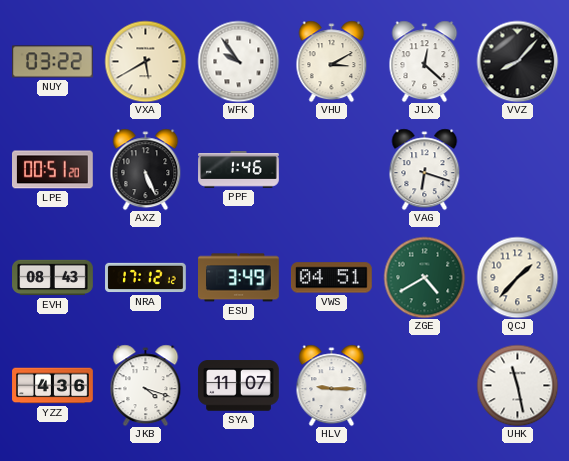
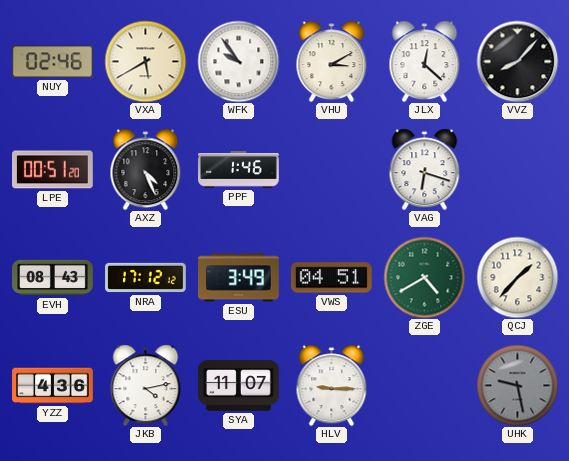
NUY: 03:22 -> 02:46
AXZ: 5:26 -> 4:26
JKB: 4:18 -> 4:13
UHK: 11:28 -> 9:28
UHK dial: white -> grey
